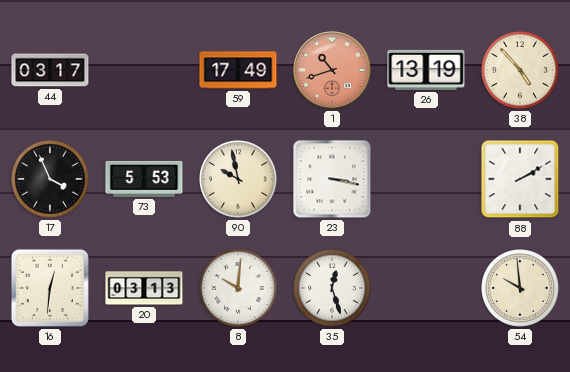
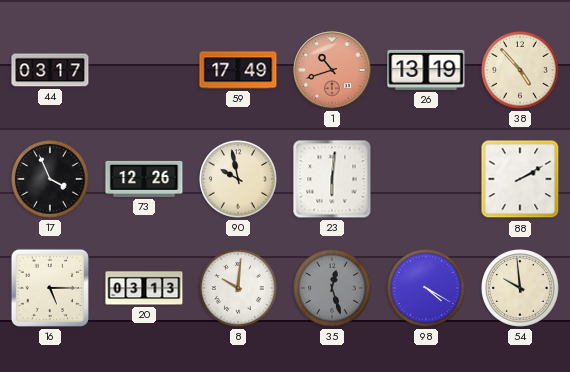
73: 5:53 -> 12:26
23: 3:17 -> 6:01
16: 12:31 -> 5:15
35 dial: white -> grey
98: none -> 4:20
